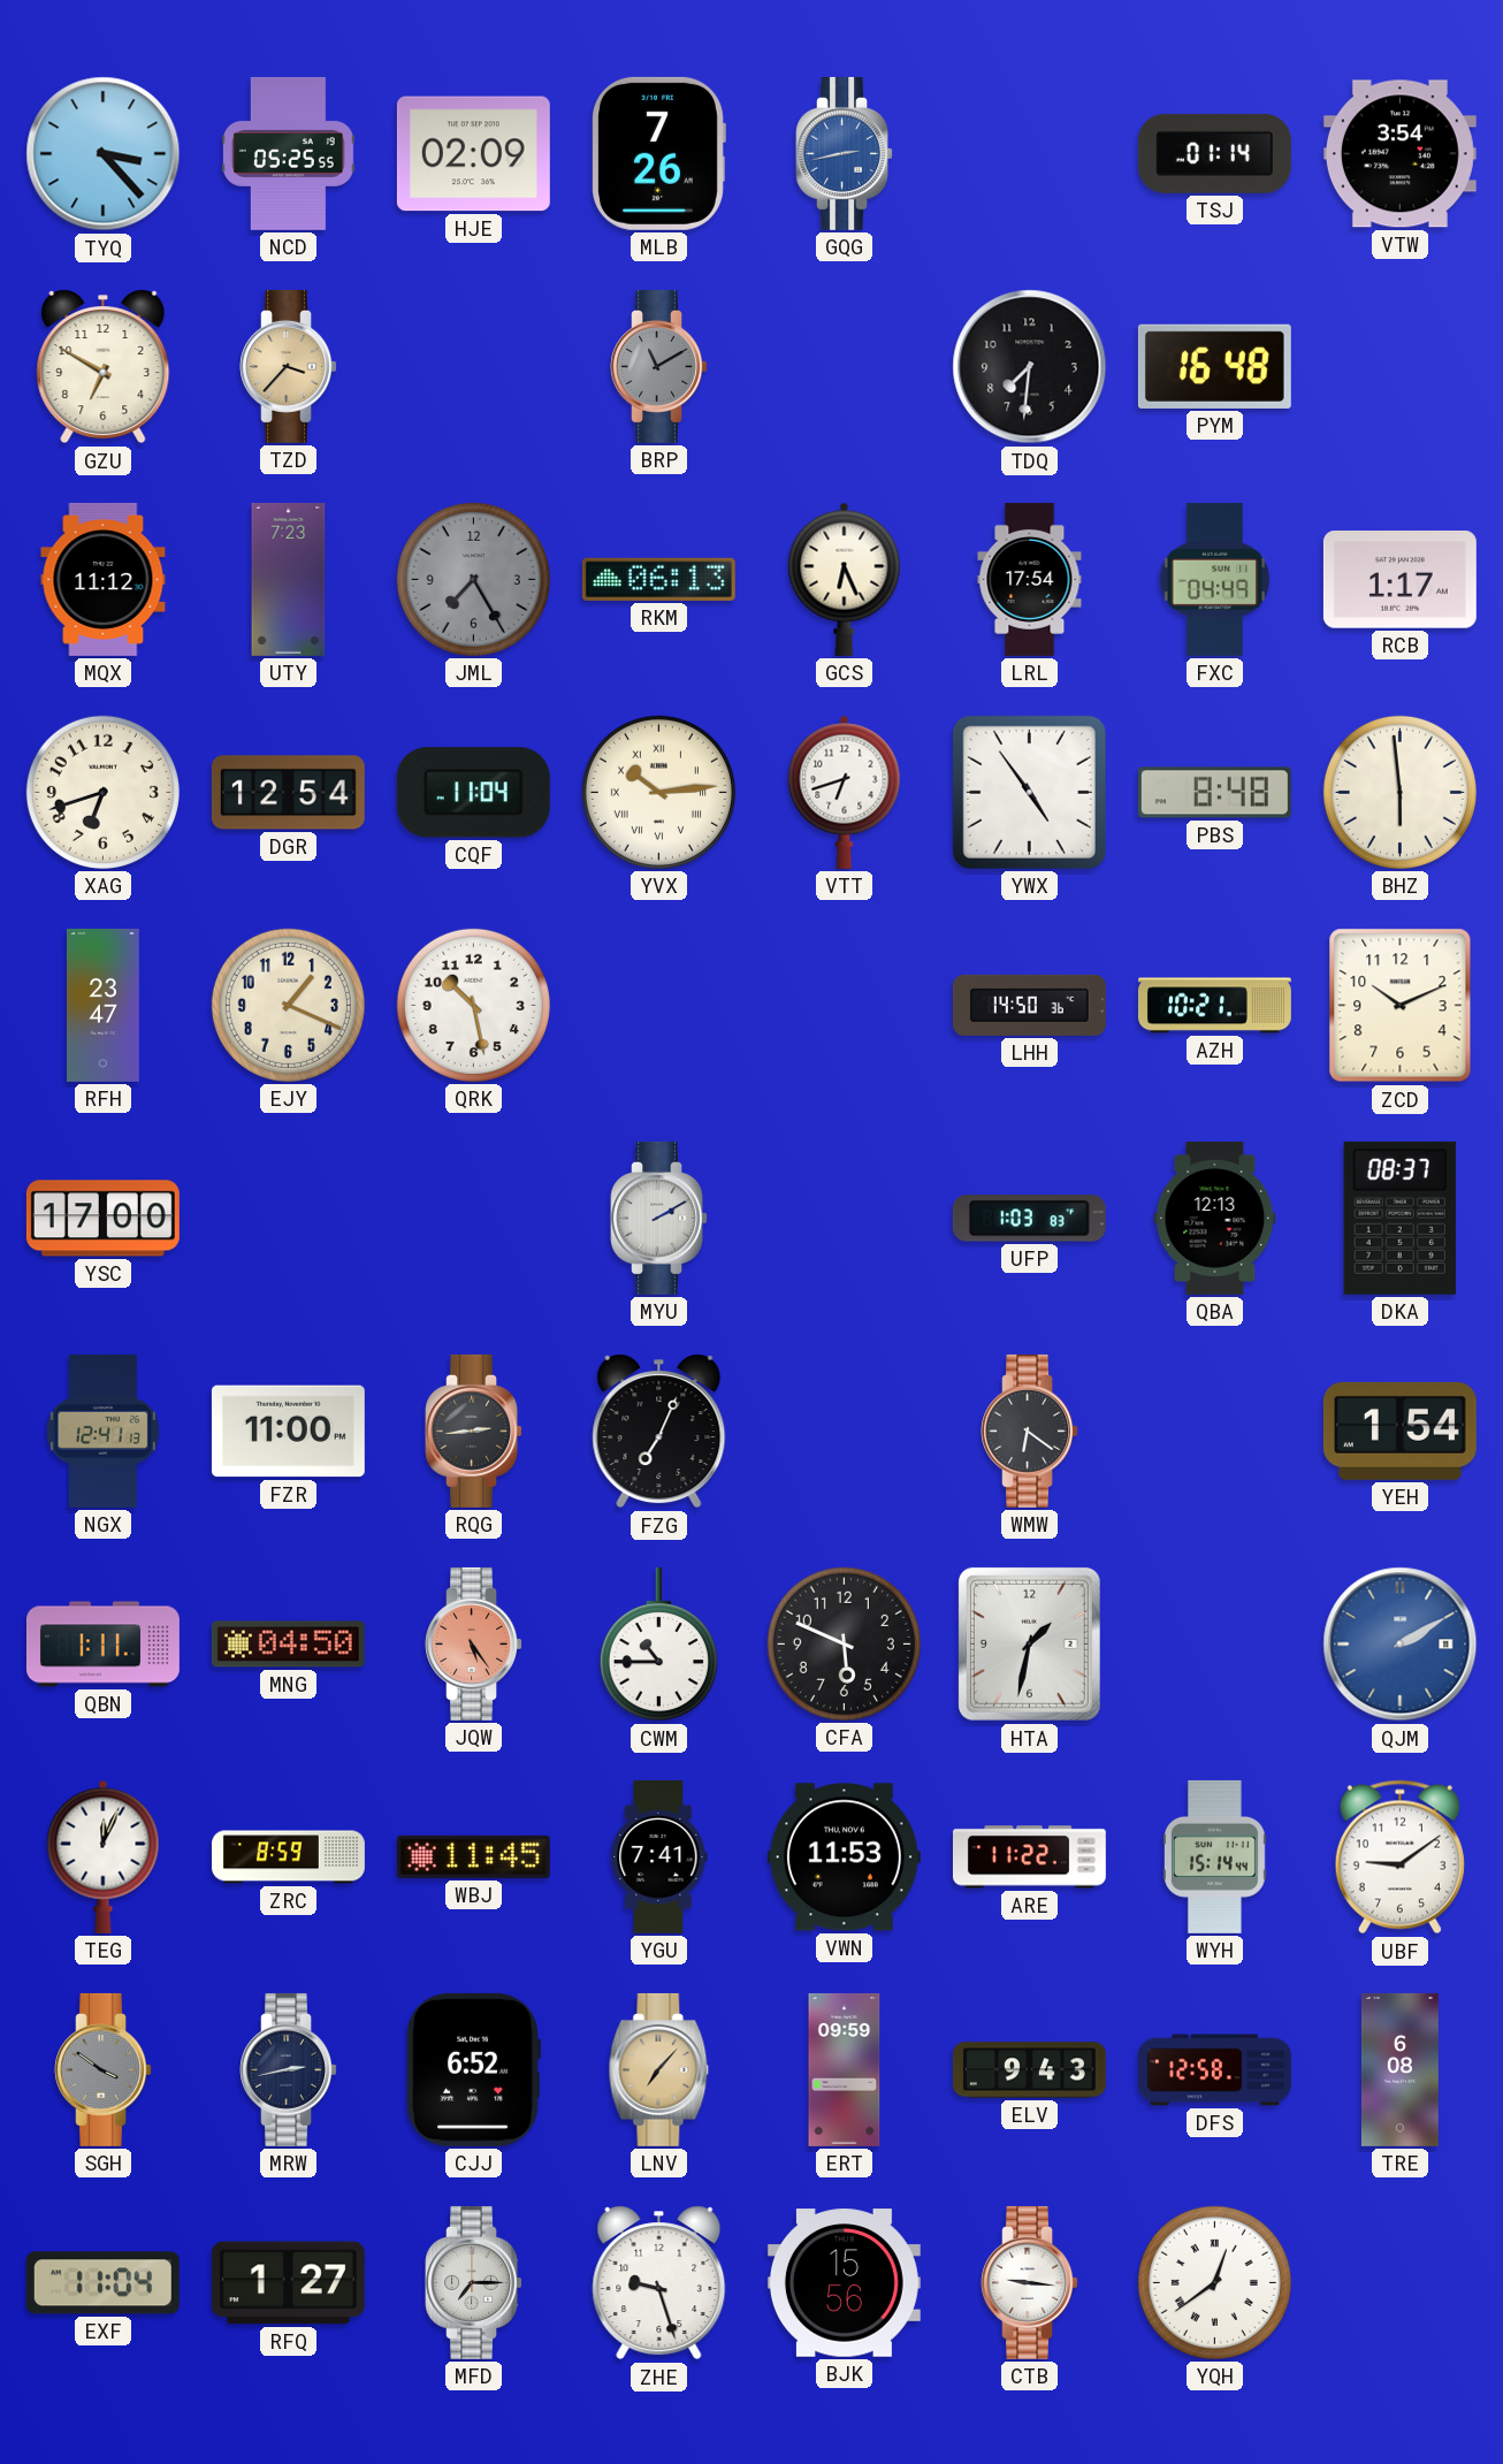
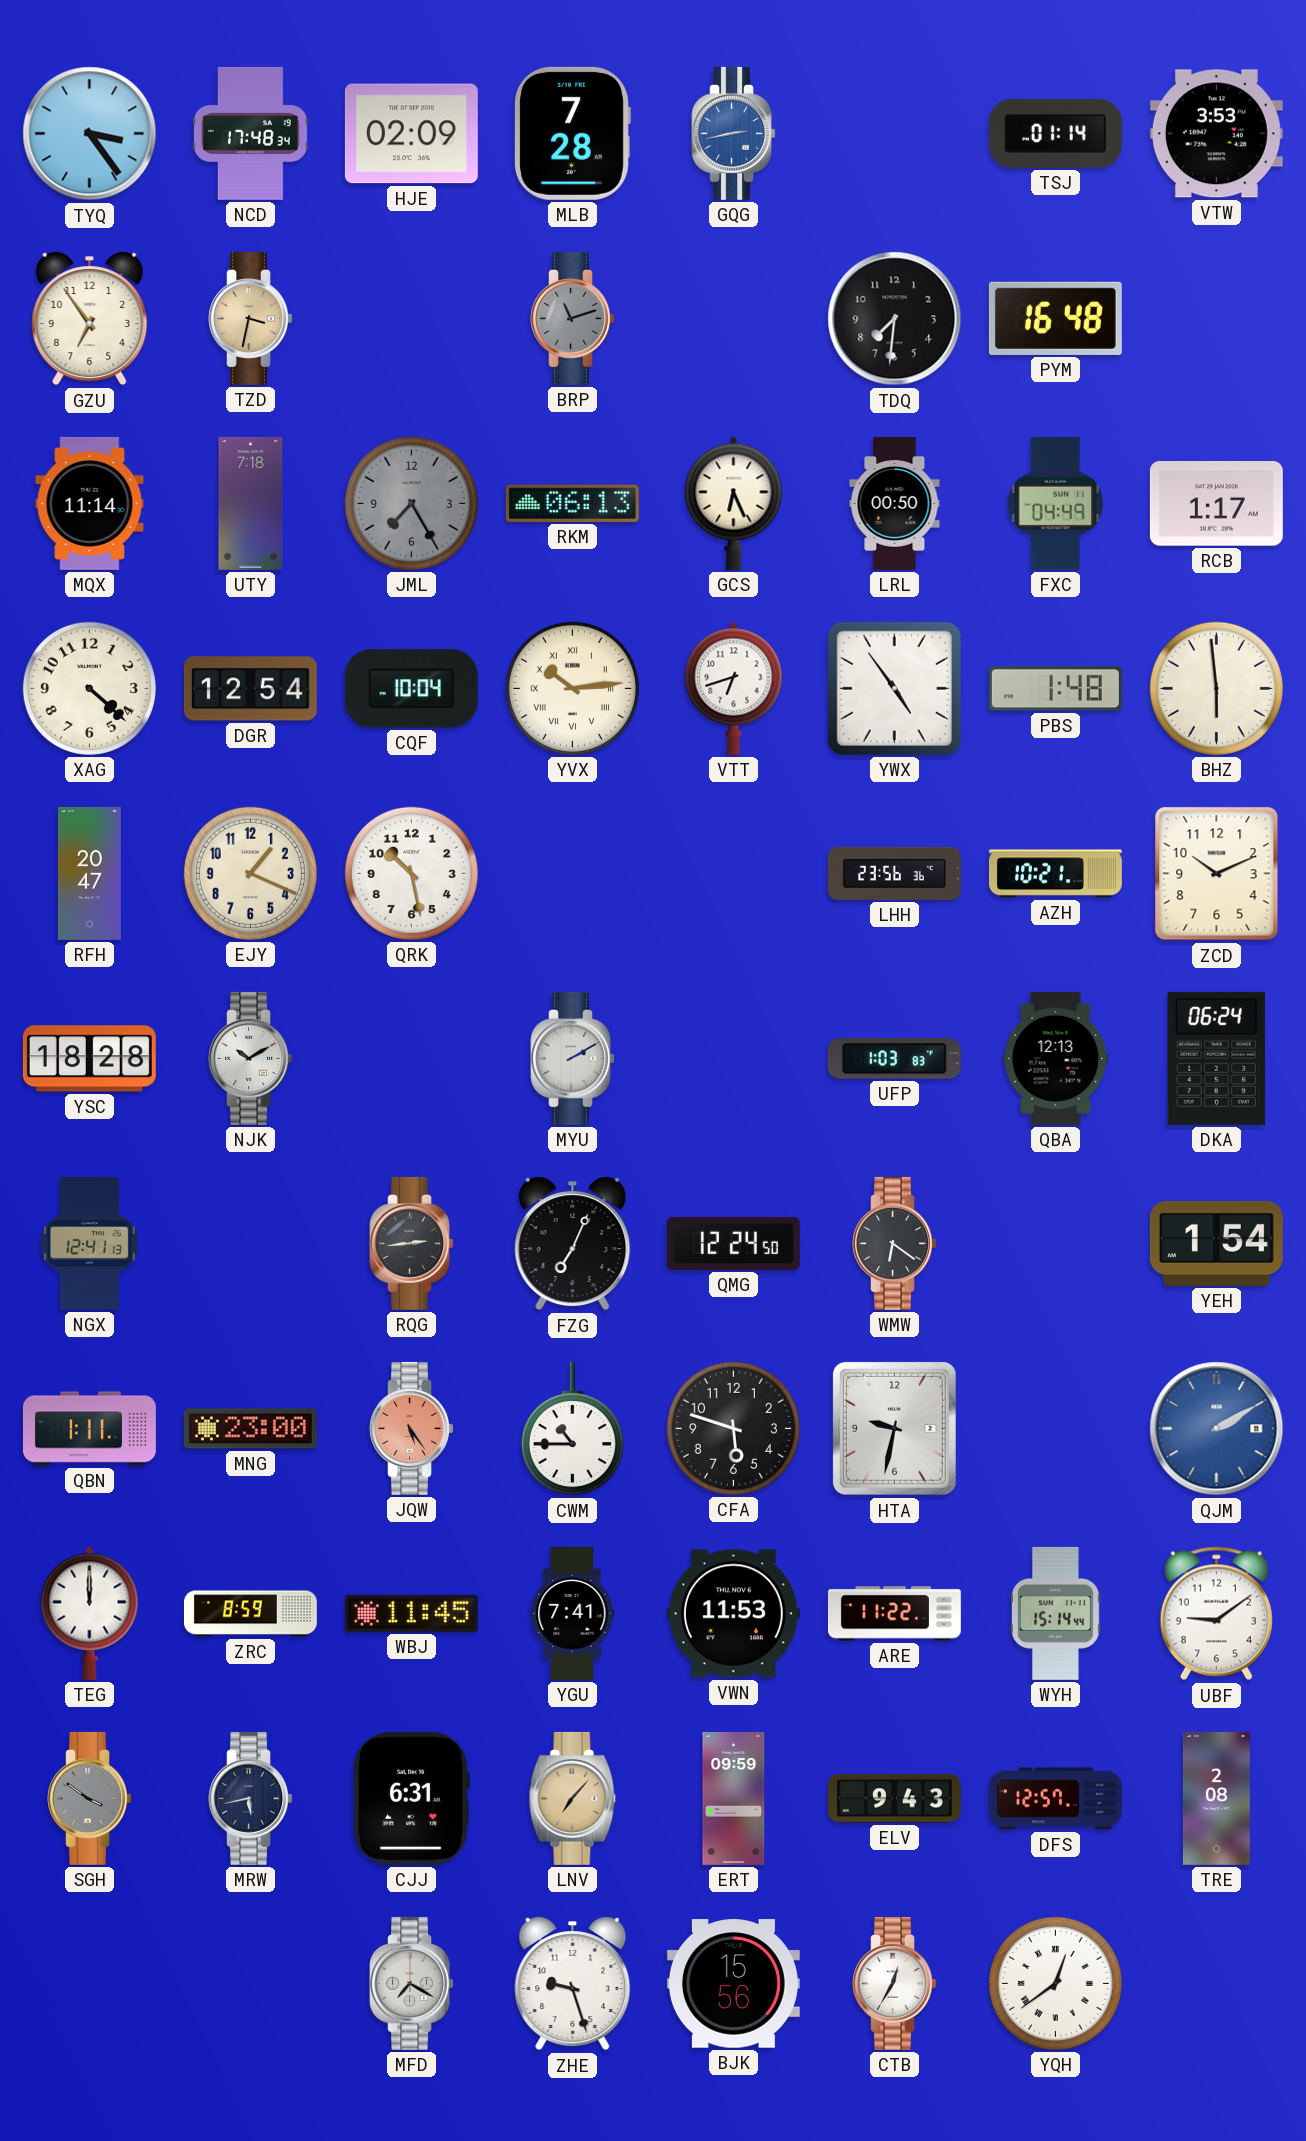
TYQ: 3:23 -> 3:24
NCD: 05:25 -> 17:48
MLB: 7:26 -> 7:28
VTW: 3:54 -> 3:53
GZU: 6:50 -> 6:54
TZD: 3:37 -> 3:32
BRP: 11:10 -> 11:12
MQX: 11:12 -> 11:14
UTY: 7:23 -> 7:18
LRL: 17:54 -> 00:50
XAG: 6:42 -> 4:22
CQF: 11:04 -> 10:04
PBS: 8:48 -> 1:48
RFH: 23:47 -> 20:47
LHH: 14:50 -> 23:56
YSC: 17:00 -> 18:28
NJK: none -> 10:10
DKA: 08:37 -> 06:24
FZR: 11:00 -> none
QMG: none -> 12:24
MNG: 04:50 -> 23:00
CFA: 5:49 -> 5:48
HTA: 1:32 -> 9:32
TEG: 12:04 -> 12:00
MRW: 2:43 -> 5:43
CJJ: 6:52 -> 6:31
DFS: 12:58 -> 12:57
TRE: 6:08 -> 2:08
EXF: 11:04 -> none
RFQ: 1:27 -> none
MFD: 7:15 -> 7:20
CTB: 9:16 -> 12:35
